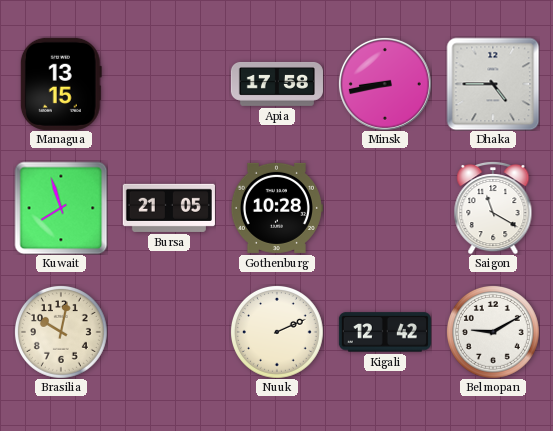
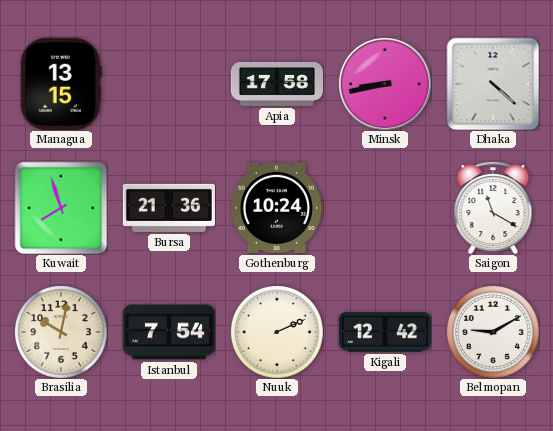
Dhaka: 4:45 -> 4:22
Bursa: 21:05 -> 21:36
Gothenburg: 10:28 -> 10:24
Istanbul: none -> 7:54
